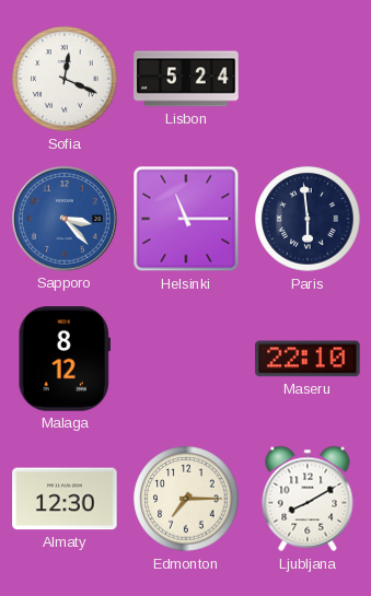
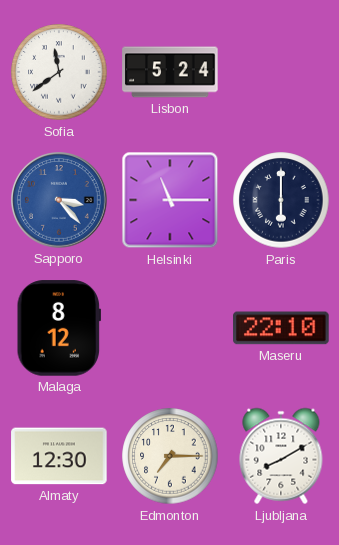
Sofia: 12:19 -> 11:39
Paris: 5:59 -> 6:00
